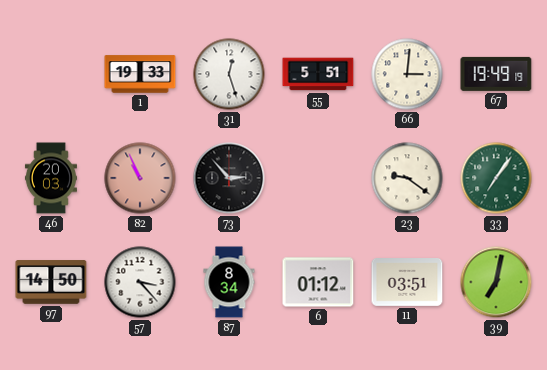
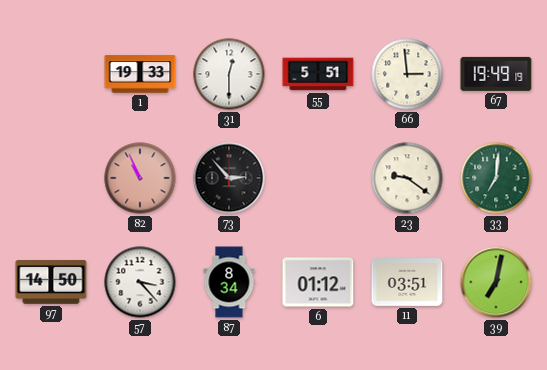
31: 12:27 -> 12:30
66: 3:01 -> 2:59
46: 20:03 -> none
33: 7:06 -> 7:01
